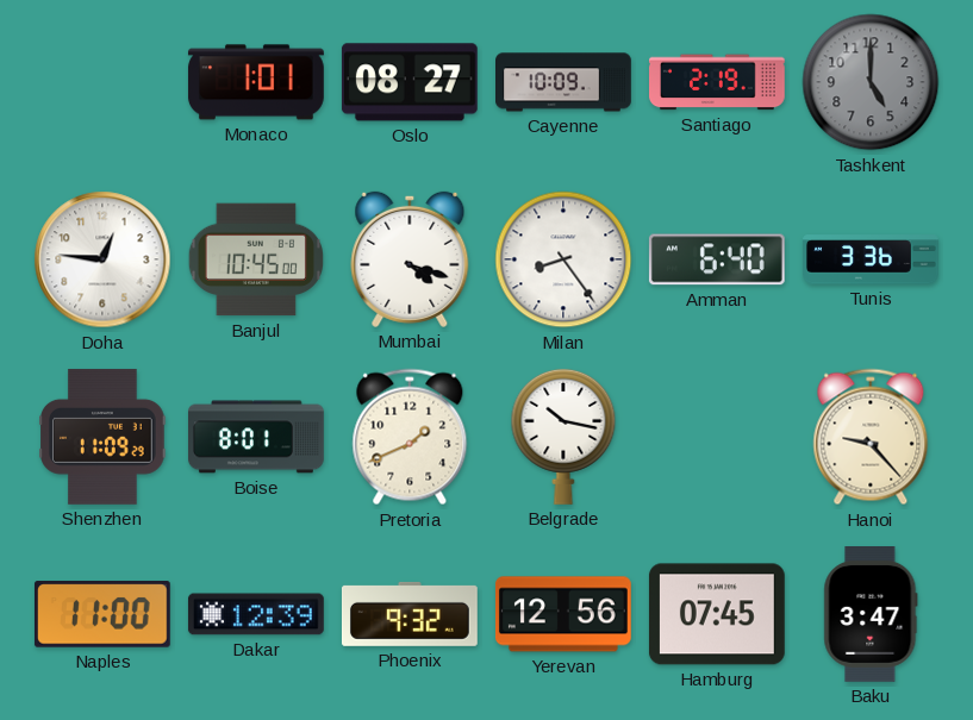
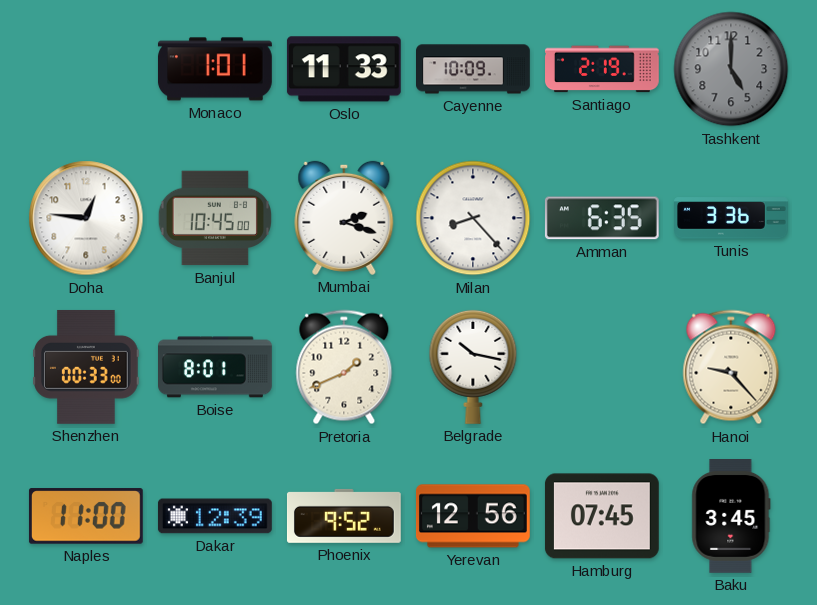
Oslo: 08:27 -> 11:33
Mumbai: 4:18 -> 2:18
Milan: 8:24 -> 8:23
Amman: 6:40 -> 6:35
Shenzhen: 11:09 -> 00:33
Phoenix: 9:32 -> 9:52
Baku: 3:47 -> 3:45
